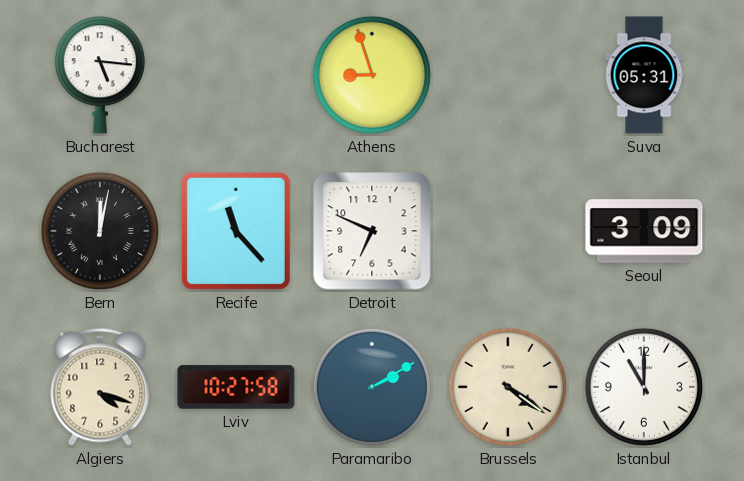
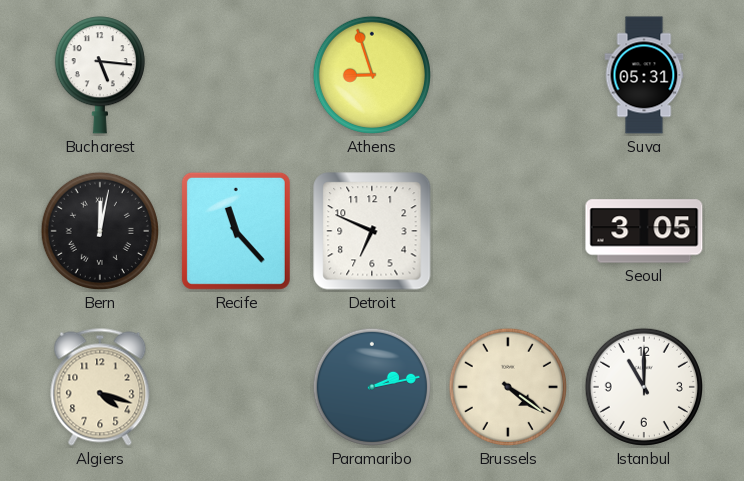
Seoul: 3:09 -> 3:05
Lviv: 10:27 -> none
Paramaribo: 2:10 -> 2:13
